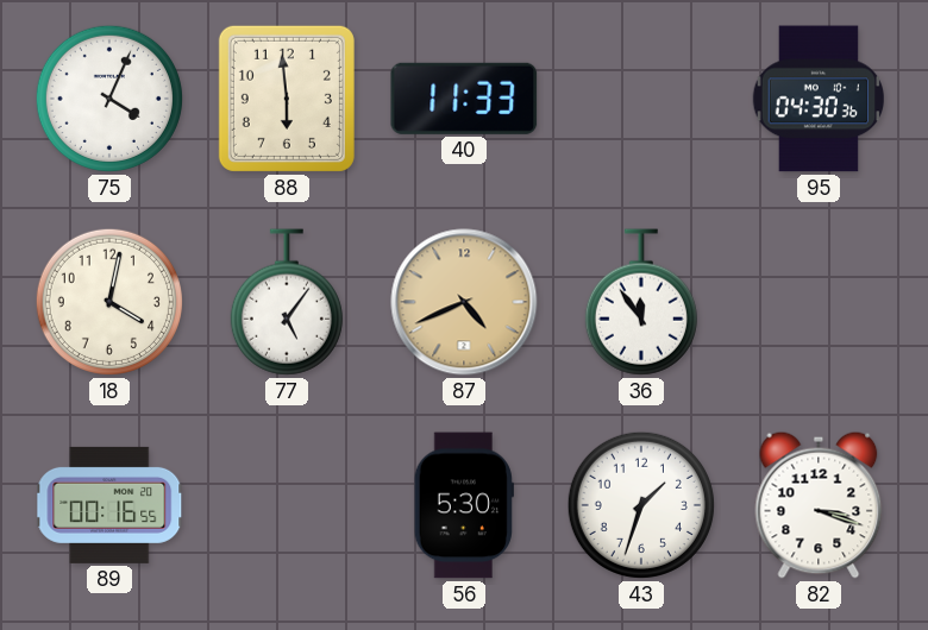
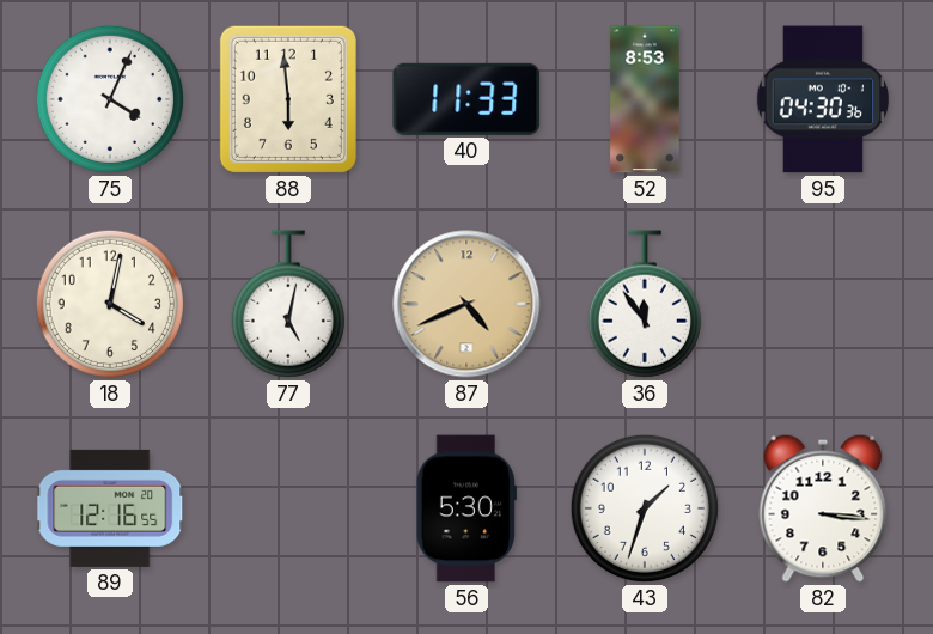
52: none -> 8:53
77: 5:06 -> 5:02
89: 00:16 -> 12:16
82: 3:18 -> 3:16
